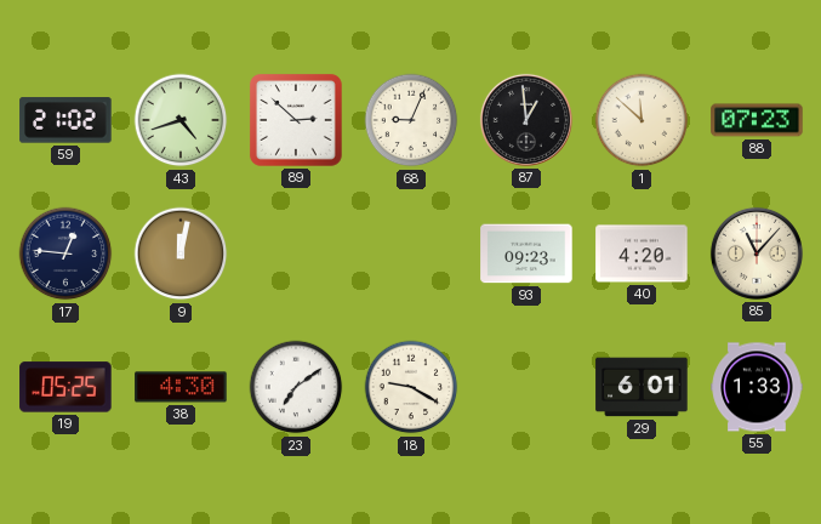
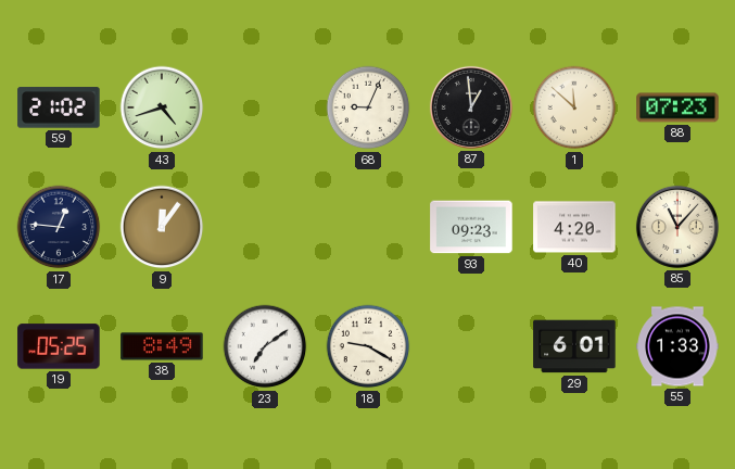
89: 2:52 -> none
9: 12:02 -> 12:06
38: 4:30 -> 8:49
